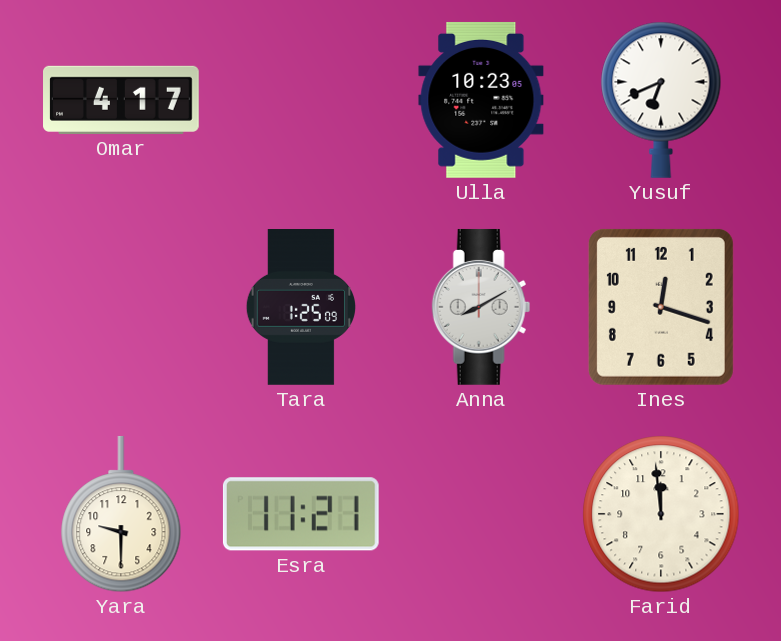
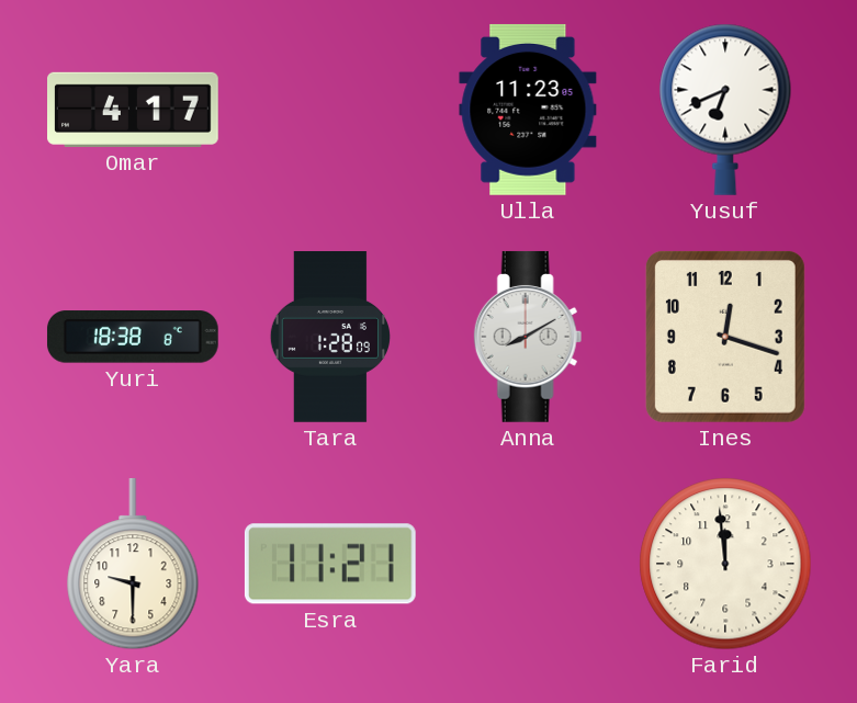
Ulla: 10:23 -> 11:23
Yuri: none -> 18:38
Tara: 1:25 -> 1:28
